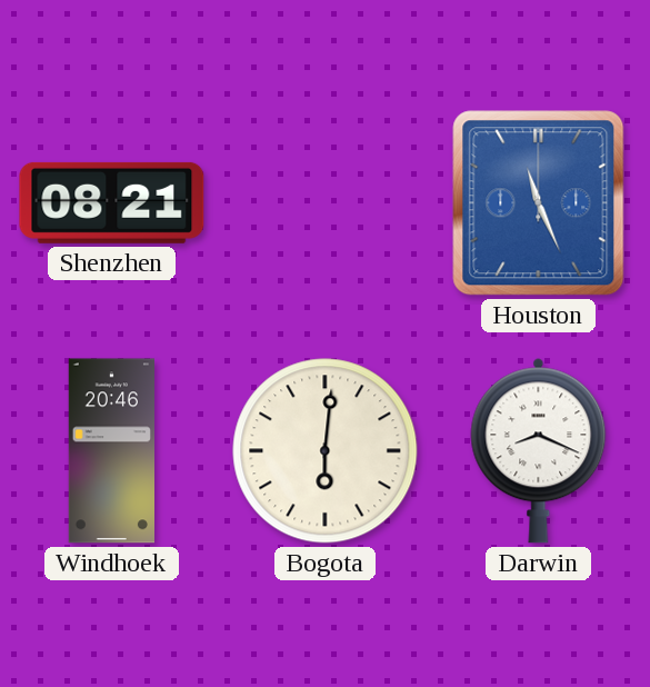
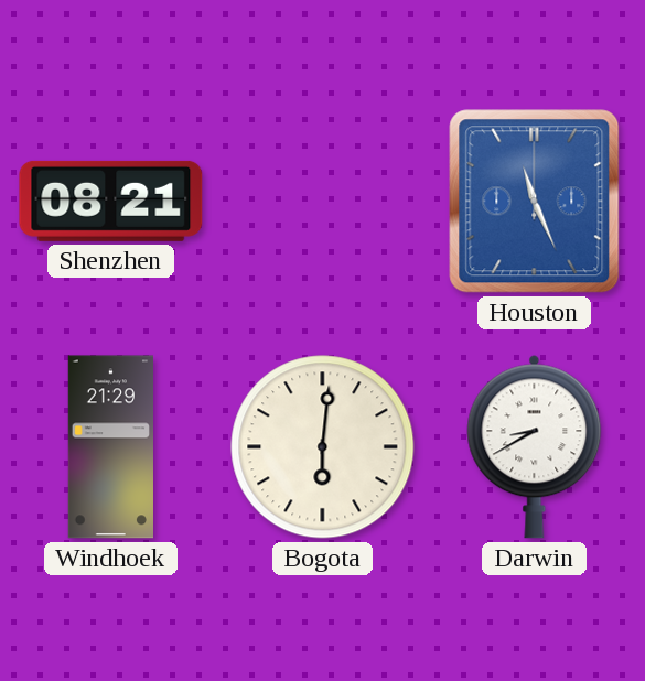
Windhoek: 20:46 -> 21:29
Darwin: 8:19 -> 8:40
